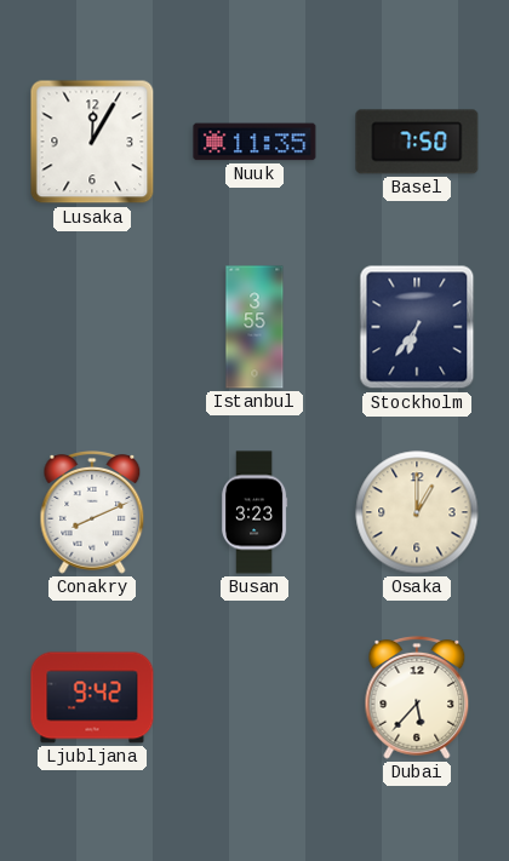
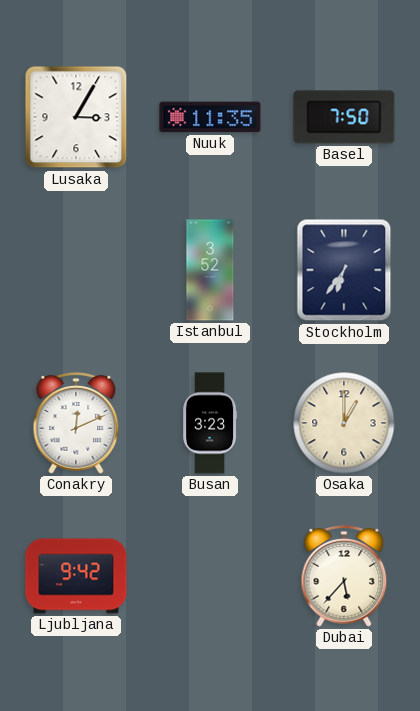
Lusaka: 12:05 -> 3:05
Istanbul: 3:55 -> 3:52
Conakry: 8:11 -> 12:11
